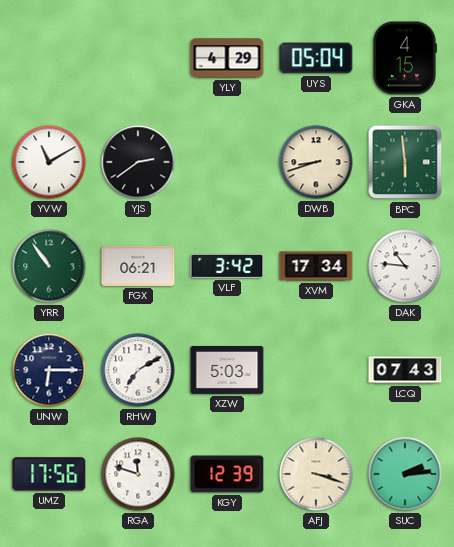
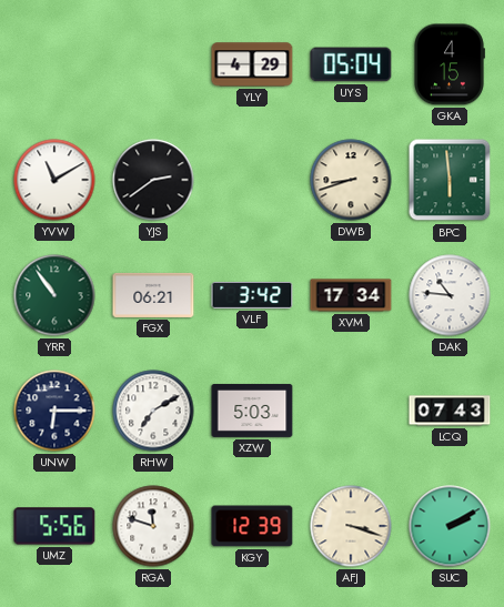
UMZ: 17:56 -> 5:56
SUC: 2:14 -> 2:10
